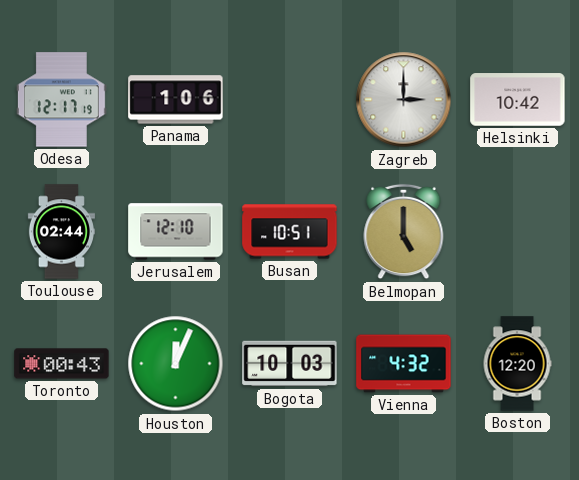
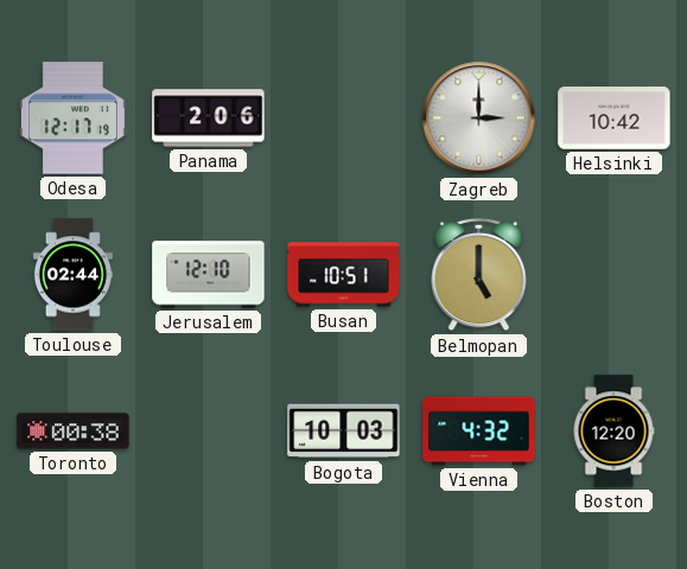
Panama: 1:06 -> 2:06
Toronto: 00:43 -> 00:38
Houston: 12:04 -> none
